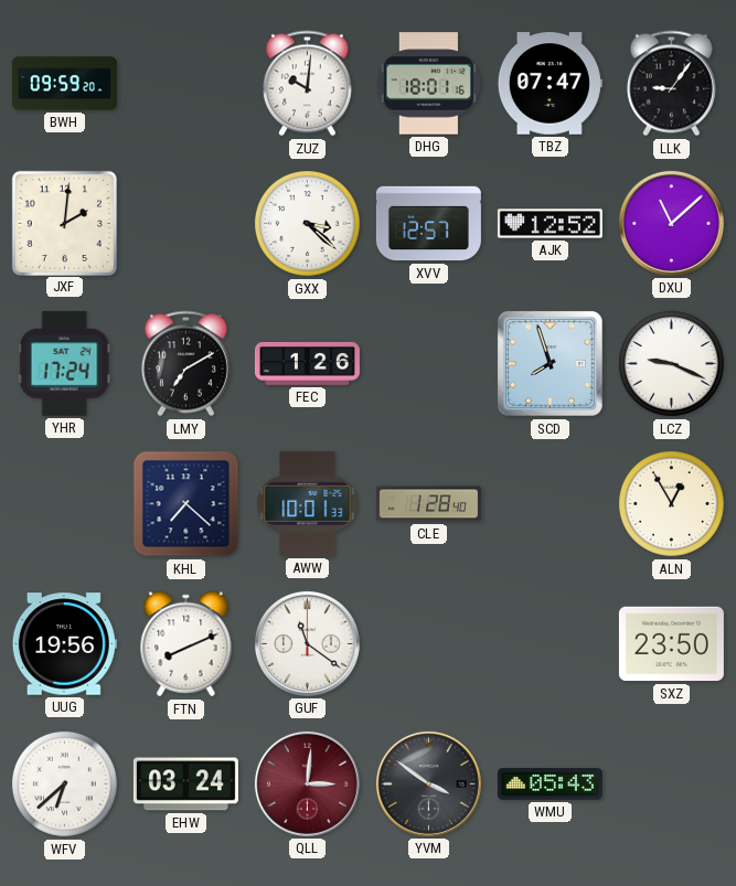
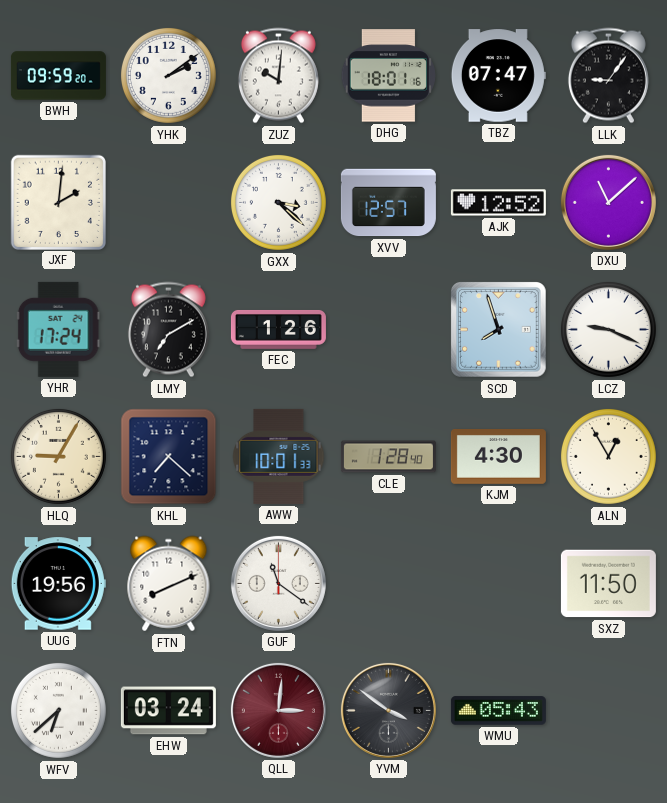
YHK: none -> 2:09
HLQ: none -> 9:05
KJM: none -> 4:30
SXZ: 23:50 -> 11:50
